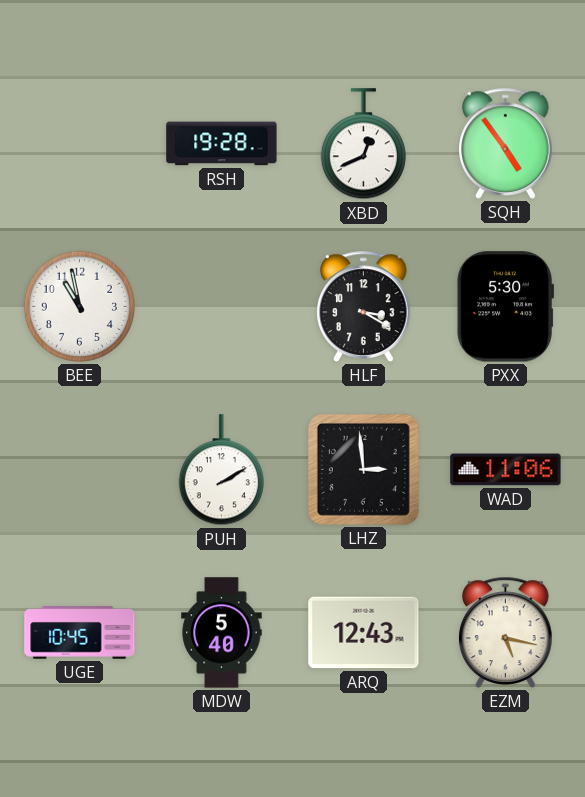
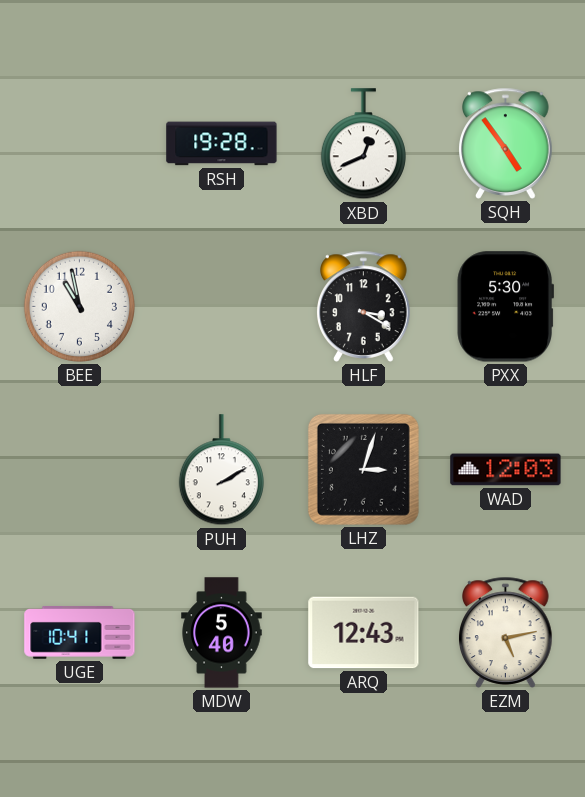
LHZ: 2:59 -> 3:03
WAD: 11:06 -> 12:03
UGE: 10:45 -> 10:41
EZM: 5:17 -> 5:13
